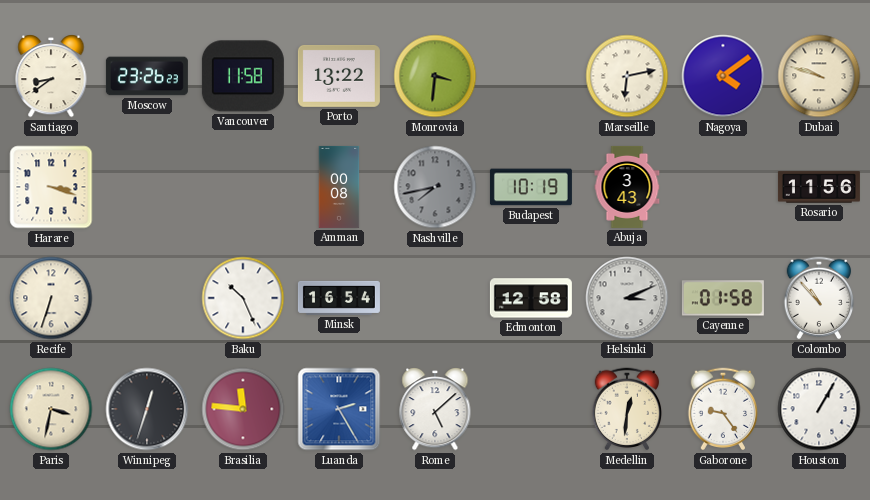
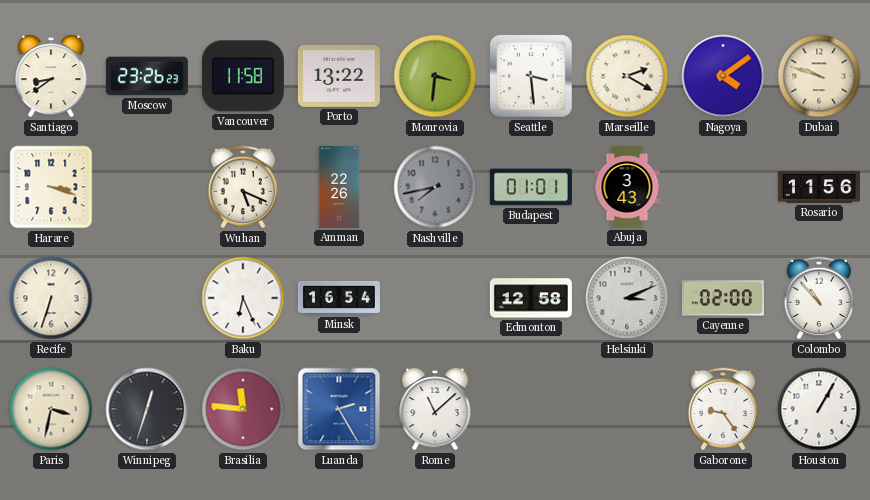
Seattle: none -> 3:29
Marseille: 6:13 -> 2:20
Wuhan: none -> 5:19
Amman: 00:08 -> 22:26
Budapest: 10:19 -> 01:01
Baku: 10:26 -> 6:26
Cayenne: 01:58 -> 02:00
Rome: 5:08 -> 11:08
Medellin: 12:31 -> none
